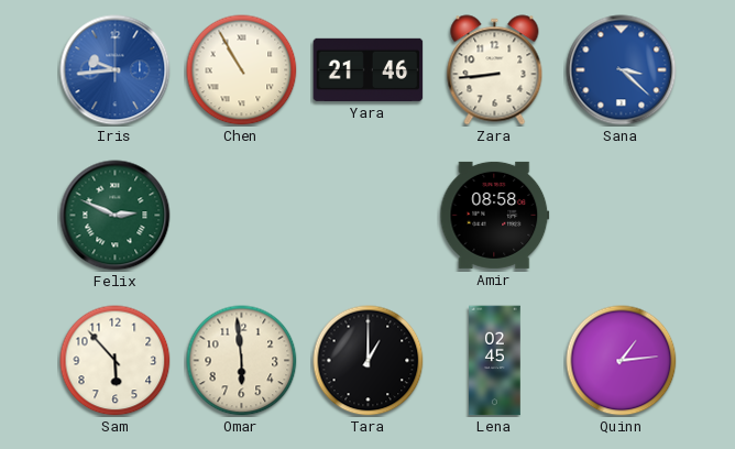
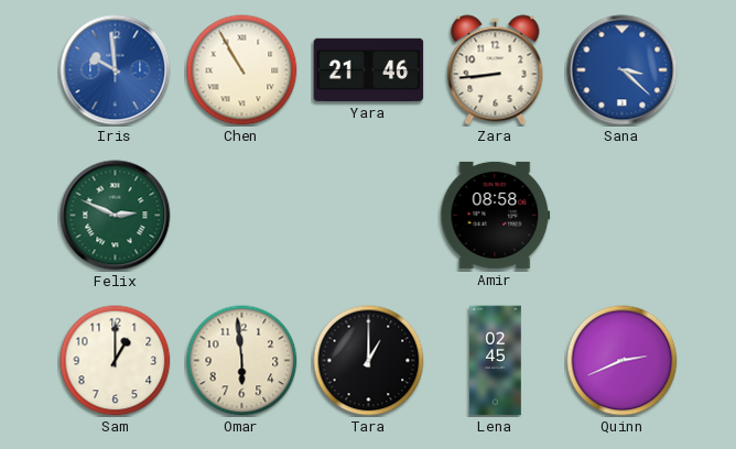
Iris: 9:44 -> 9:59
Sam: 5:53 -> 1:00
Quinn: 1:14 -> 2:41
